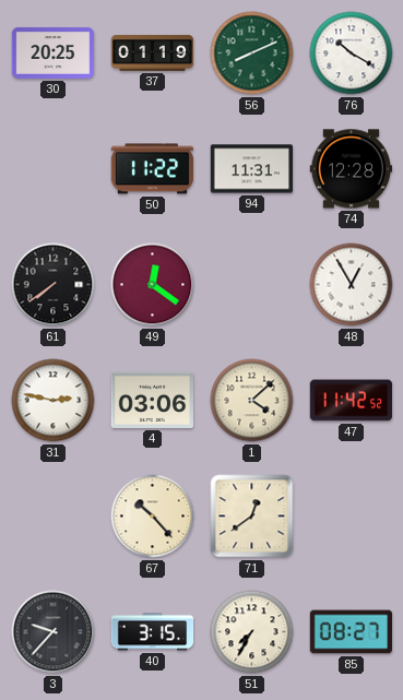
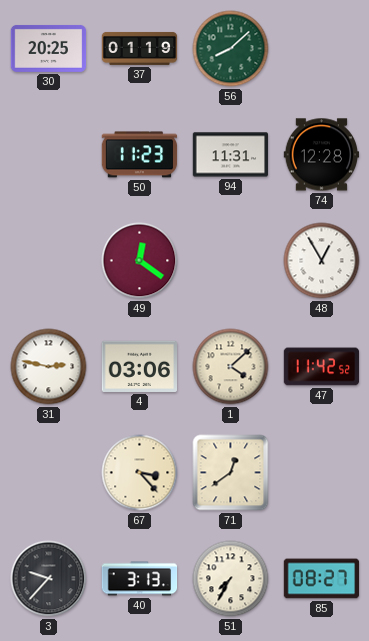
56: 8:11 -> 8:08
76: 10:20 -> none
50: 11:22 -> 11:23
61: 7:39 -> none
67: 10:23 -> 3:23
40: 3:15 -> 3:13
